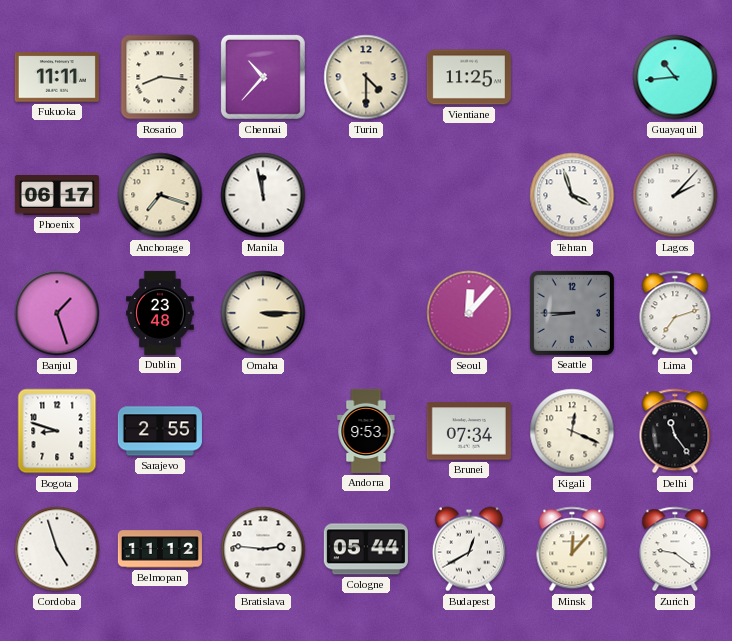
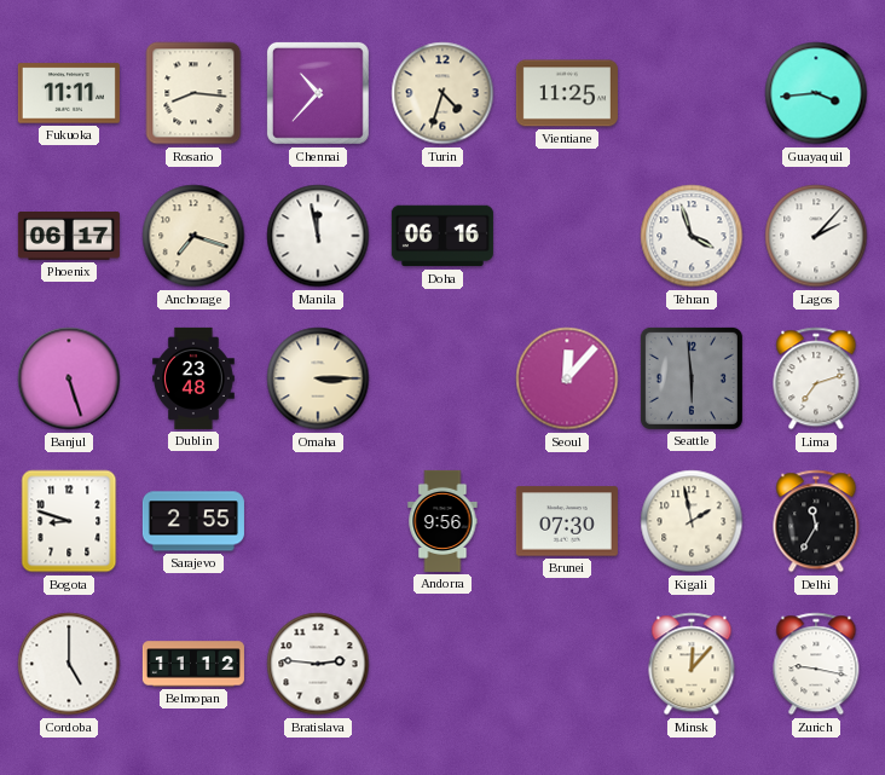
Turin: 4:30 -> 4:33
Guayaquil: 10:44 -> 3:44
Doha: none -> 06:16
Banjul: 1:27 -> 5:27
Seattle: 8:45 -> 5:59
Andorra: 9:53 -> 9:56
Brunei: 07:34 -> 07:30
Kigali: 12:19 -> 1:58
Delhi: 11:24 -> 11:35
Cordoba: 4:57 -> 5:00
Cologne: 05:44 -> none
Budapest: 12:40 -> none
Zurich: 9:21 -> 9:17
